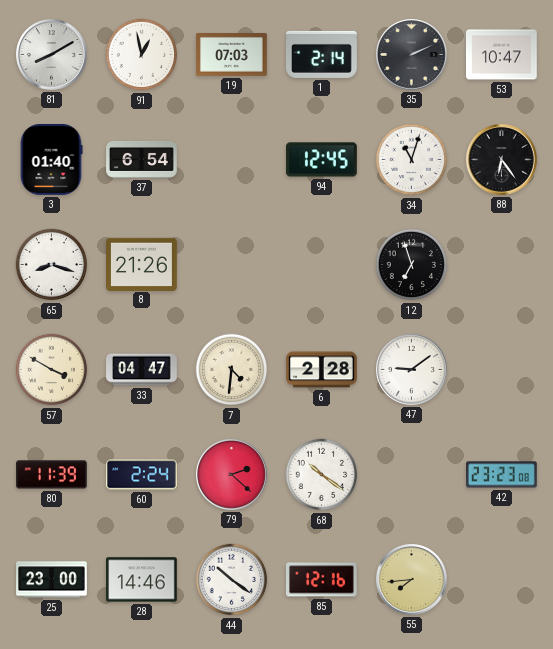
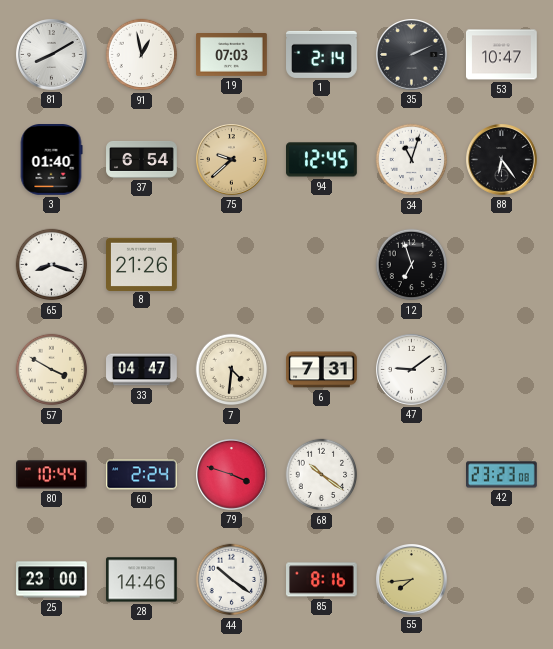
75: none -> 9:38
6: 2:28 -> 7:31
80: 11:39 -> 10:44
79: 2:22 -> 3:48
85: 12:16 -> 8:16
